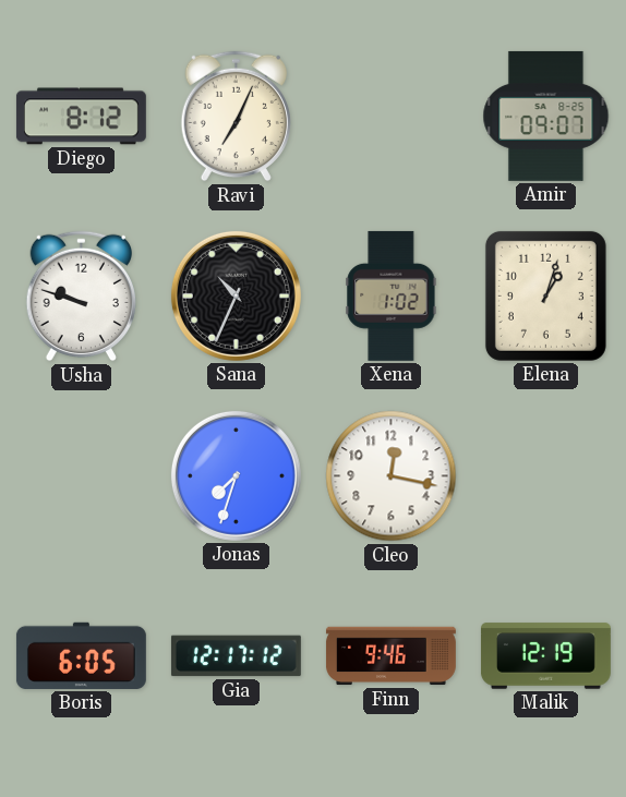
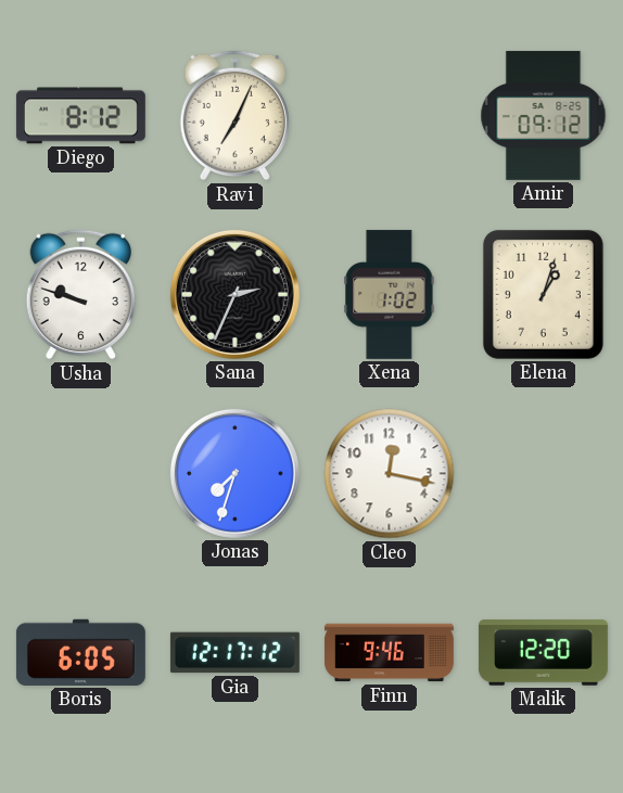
Amir: 09:07 -> 09:12
Sana: 10:34 -> 2:34
Malik: 12:19 -> 12:20
